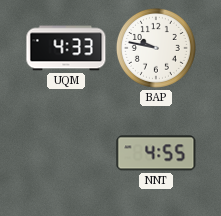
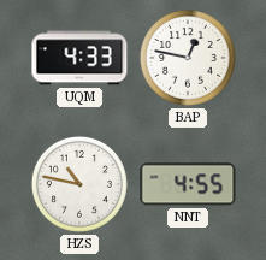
BAP: 9:47 -> 12:47
HZS: none -> 10:47
